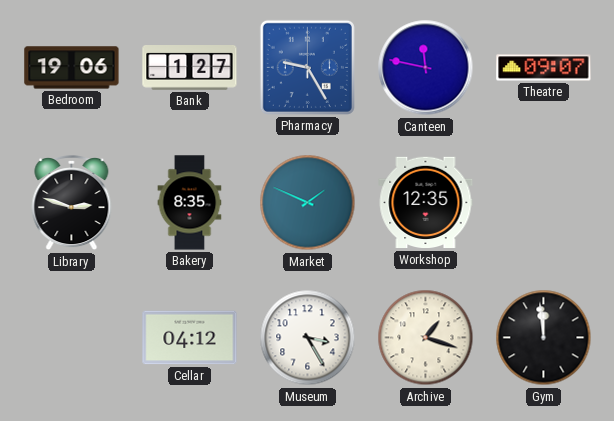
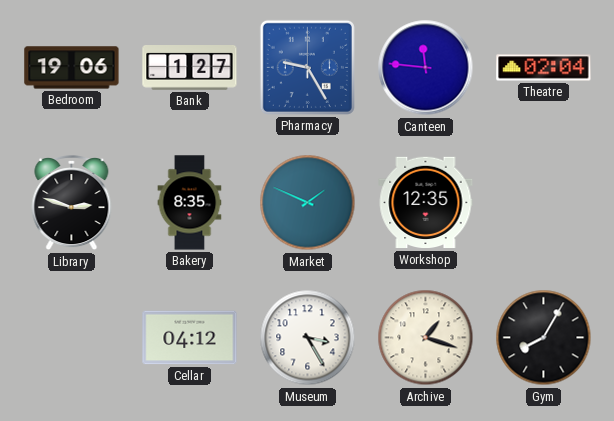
Canteen: 11:47 -> 11:46
Theatre: 09:07 -> 02:04
Gym: 11:59 -> 8:05
